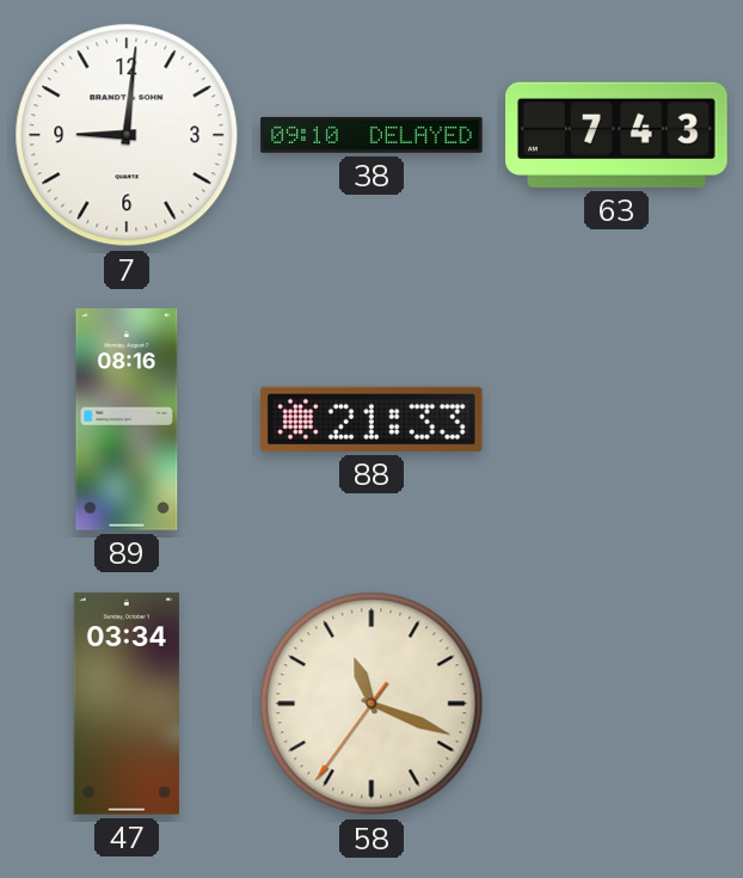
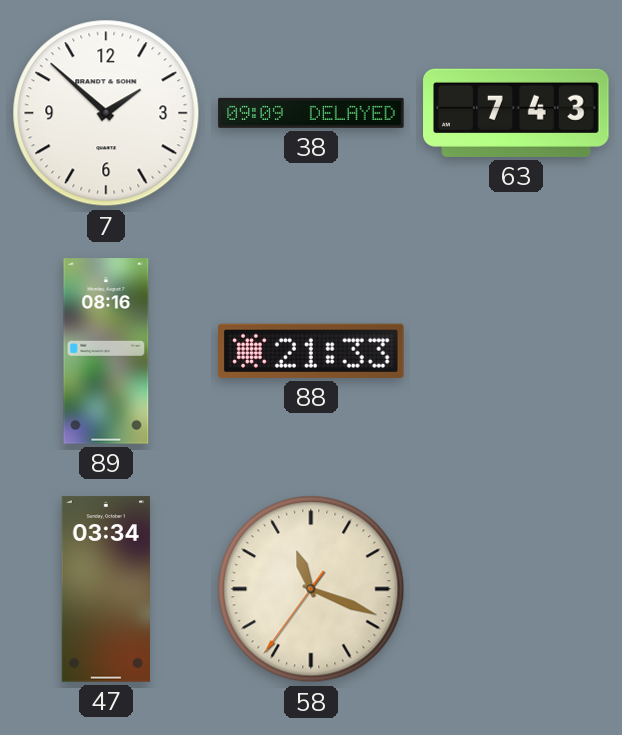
7: 9:01 -> 1:52
38: 09:10 -> 09:09
